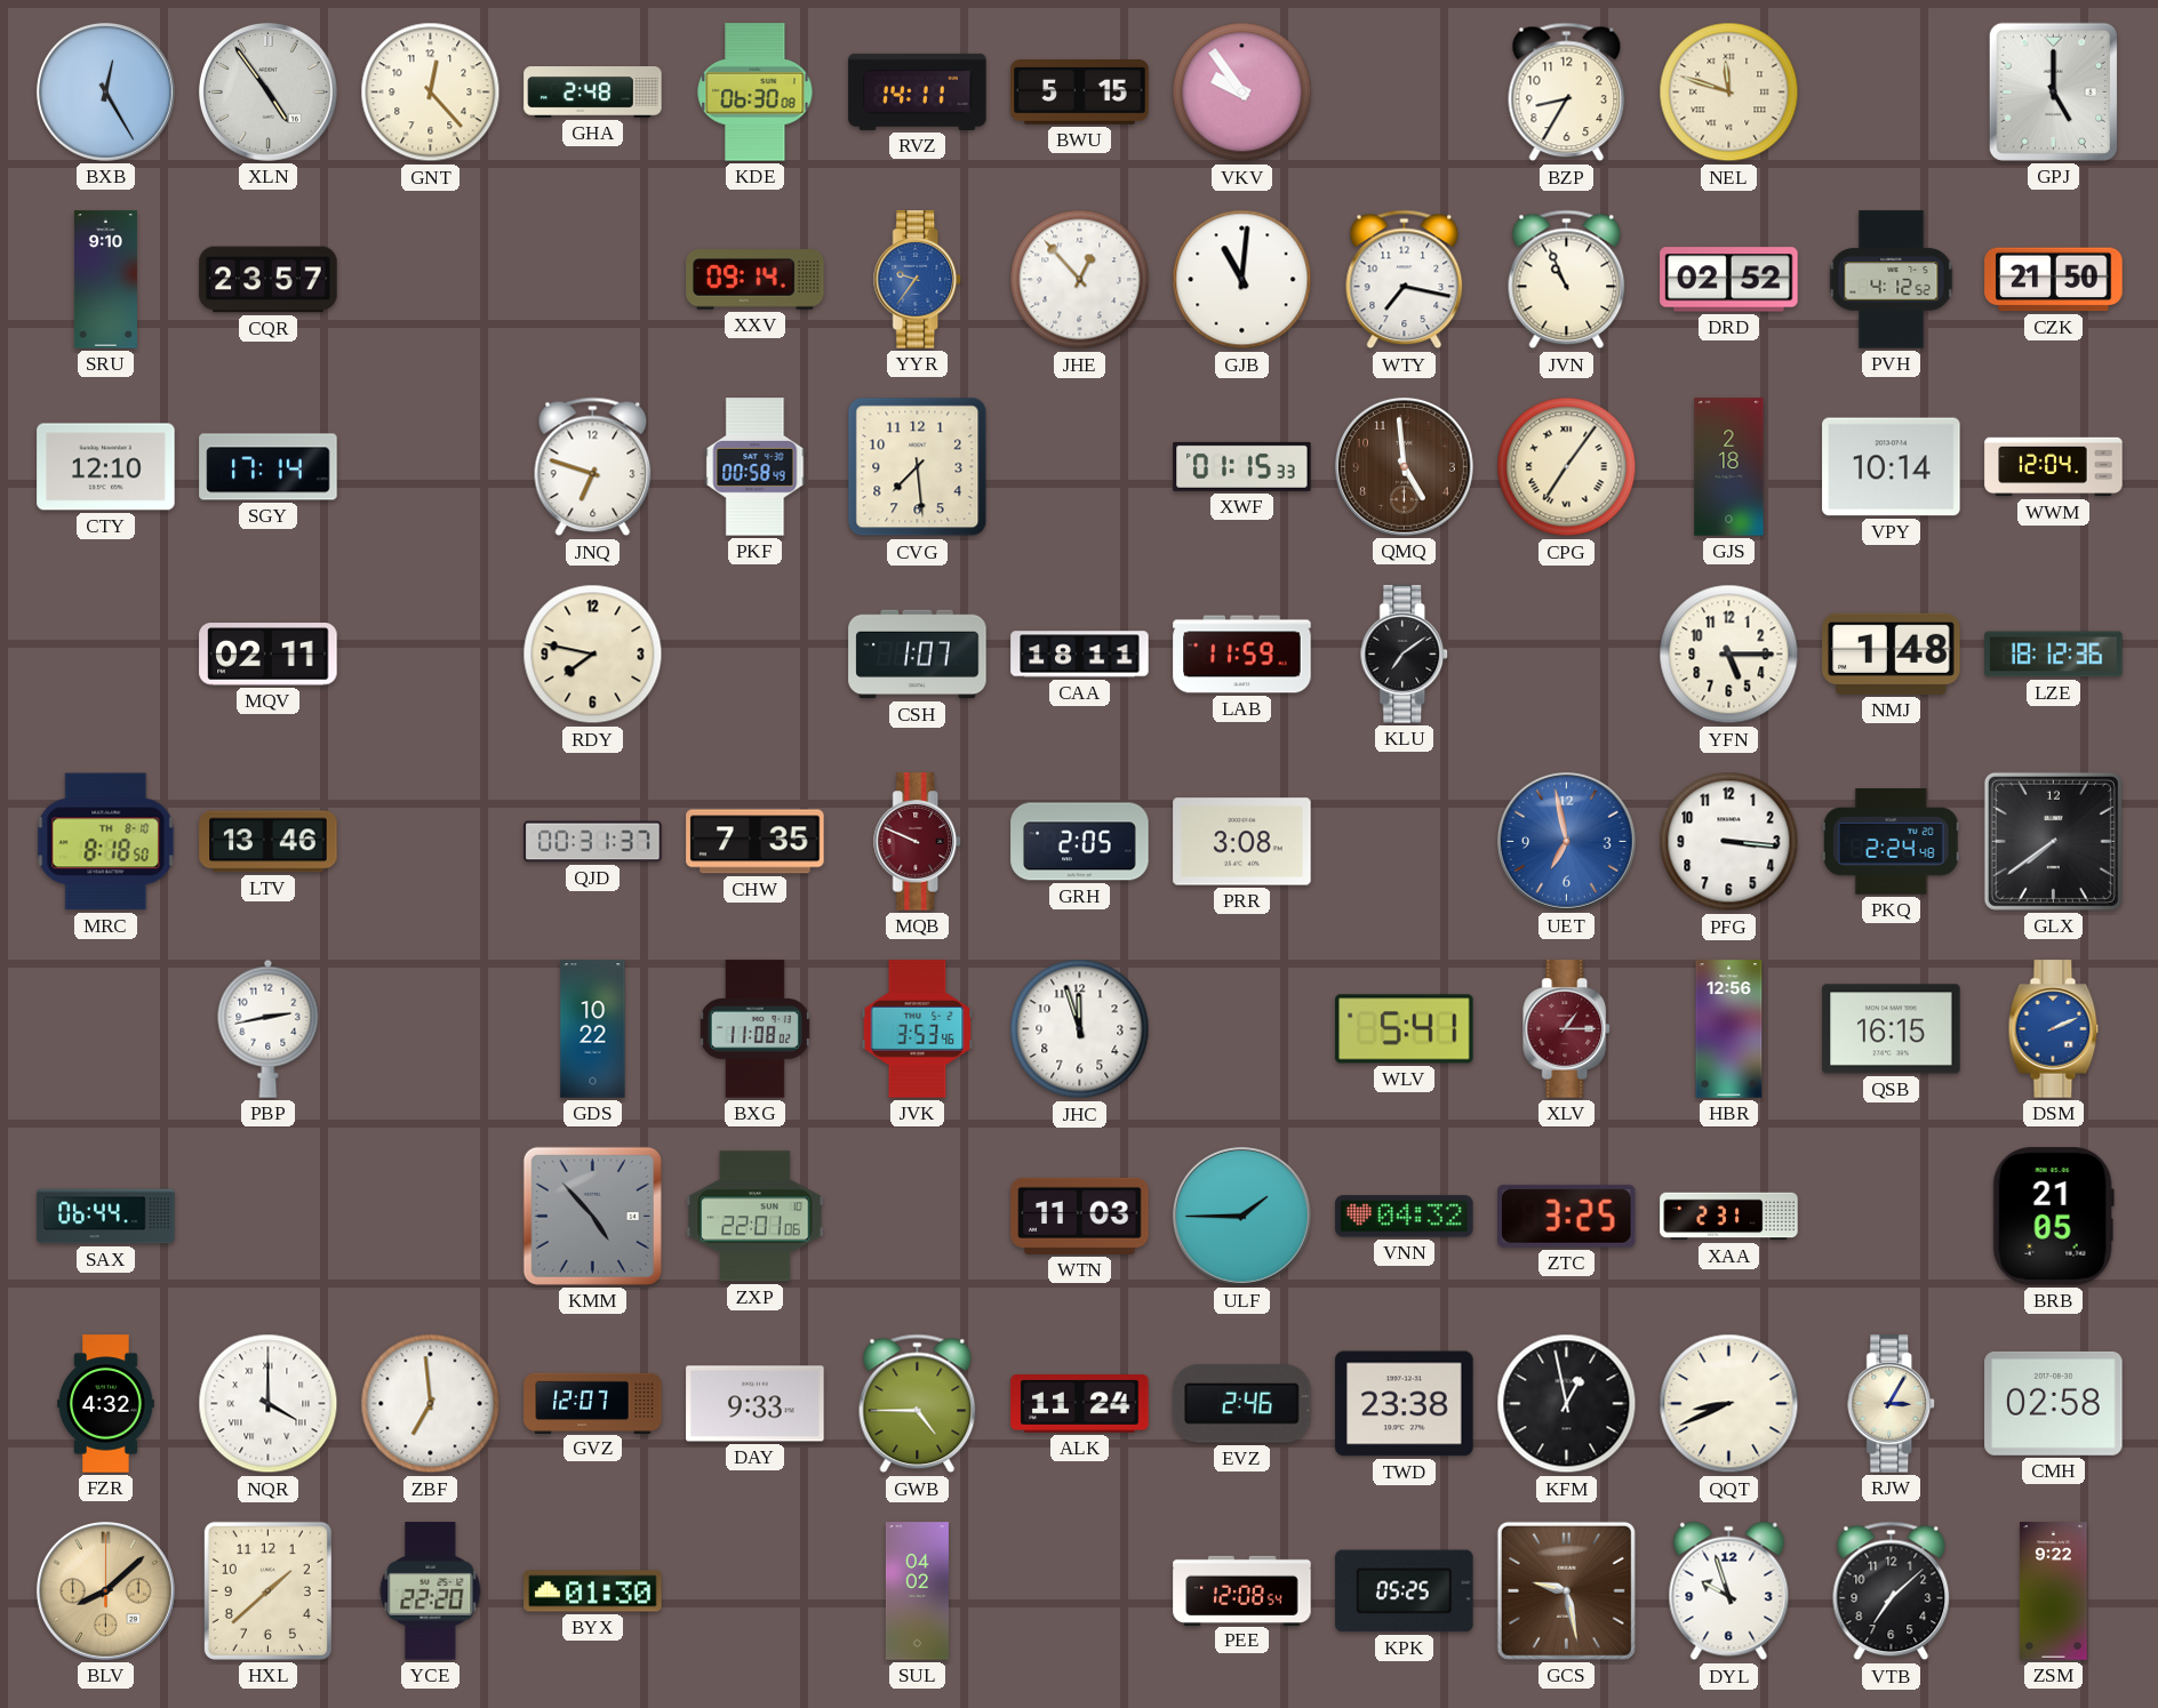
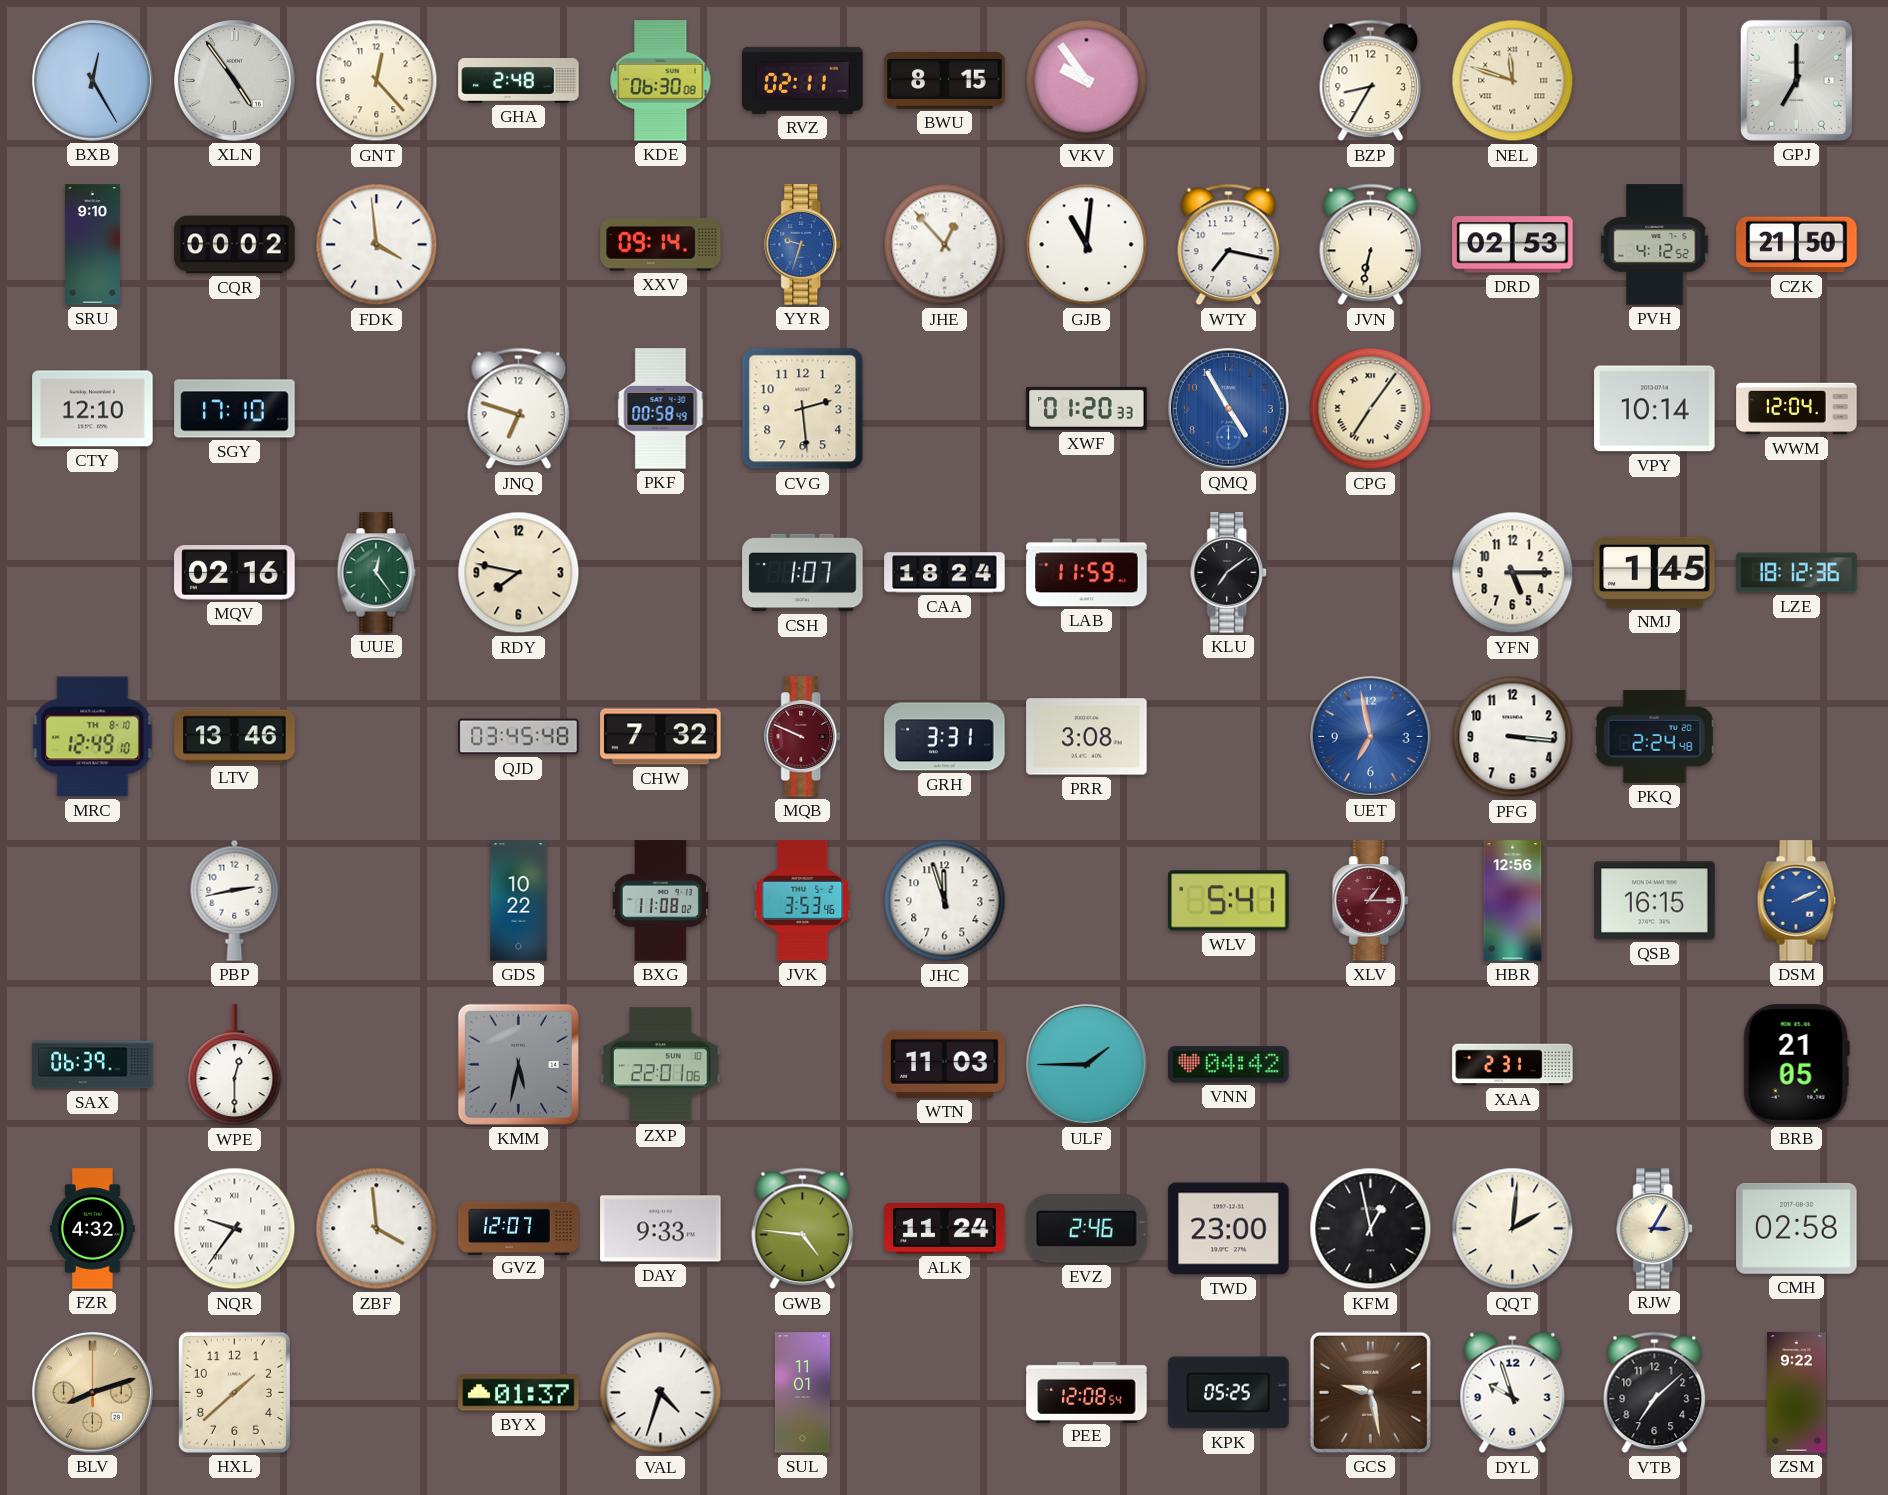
RVZ: 14:11 -> 02:11
BWU: 5:15 -> 8:15
GPJ: 5:00 -> 7:00
CQR: 23:57 -> 00:02
FDK: none -> 3:59
YYR: 9:36 -> 9:33
JVN: 10:56 -> 6:32
DRD: 02:52 -> 02:53
SGY: 17:14 -> 17:10
CVG: 7:29 -> 2:29
XWF: 01:15 -> 01:20
QMQ: 4:59 -> 4:55
QMQ dial: brown -> blue
GJS: 2:18 -> none
MQV: 02:11 -> 02:16
UUE: none -> 12:24
CAA: 18:11 -> 18:24
NMJ: 1:48 -> 1:45
MRC: 8:18 -> 12:49
QJD: 00:31 -> 03:45
CHW: 7:35 -> 7:32
GRH: 2:05 -> 3:31
GLX: 7:39 -> none
SAX: 06:44 -> 06:39
WPE: none -> 12:30
KMM: 4:53 -> 5:32
VNN: 04:32 -> 04:42
ZTC: 3:25 -> none
NQR: 4:00 -> 9:36
ZBF: 6:59 -> 3:59
GWB: 4:45 -> 4:46
TWD: 23:38 -> 23:00
QQT: 8:41 -> 2:01
BLV: 8:08 -> 8:12
YCE: 22:20 -> none
BYX: 01:30 -> 01:37
VAL: none -> 4:33
SUL: 04:02 -> 11:01
